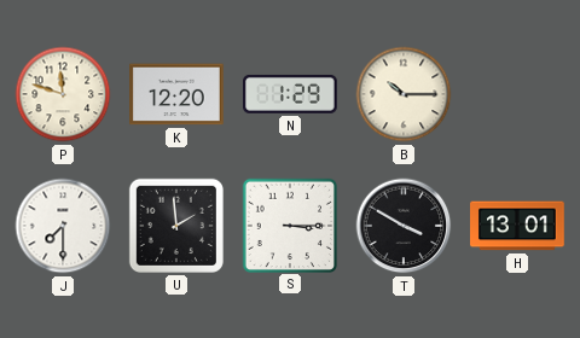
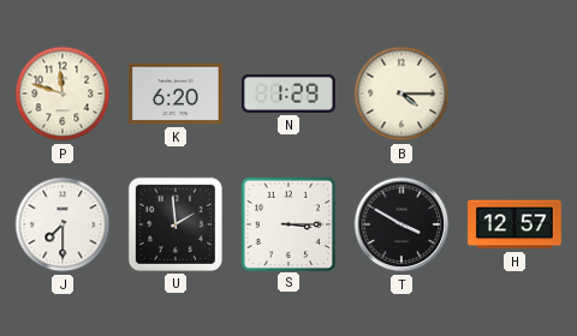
K: 12:20 -> 6:20
B: 10:15 -> 4:15
H: 13:01 -> 12:57
